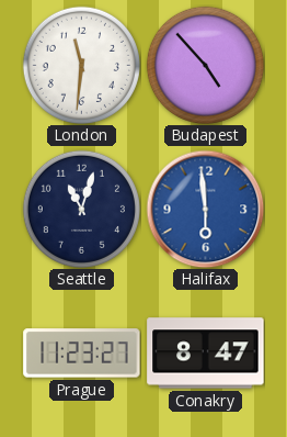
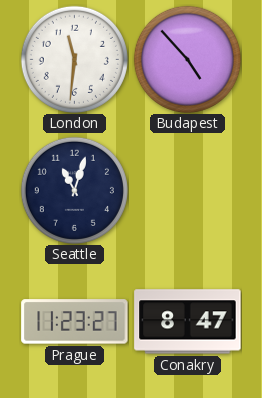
Halifax: 5:59 -> none
